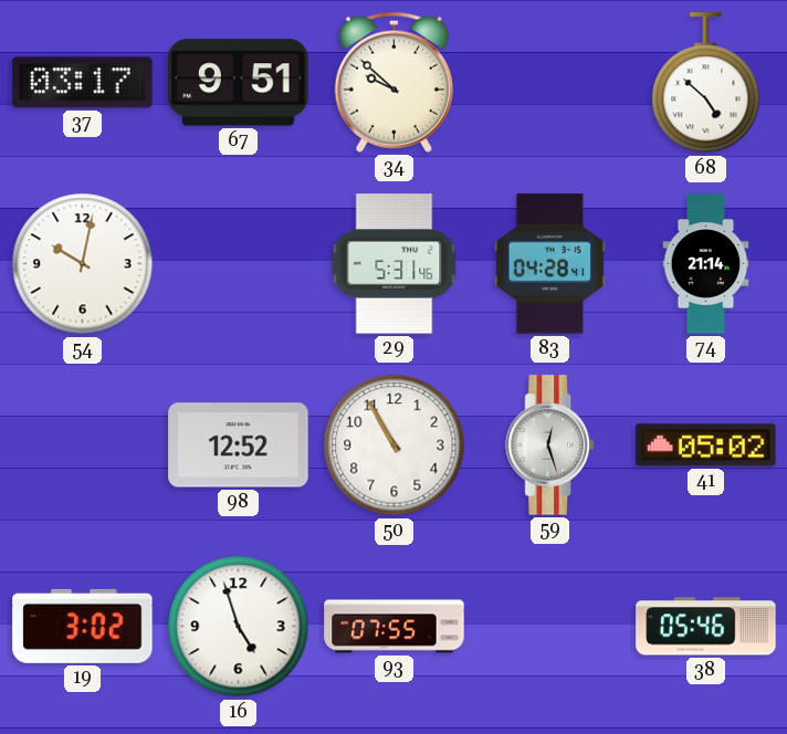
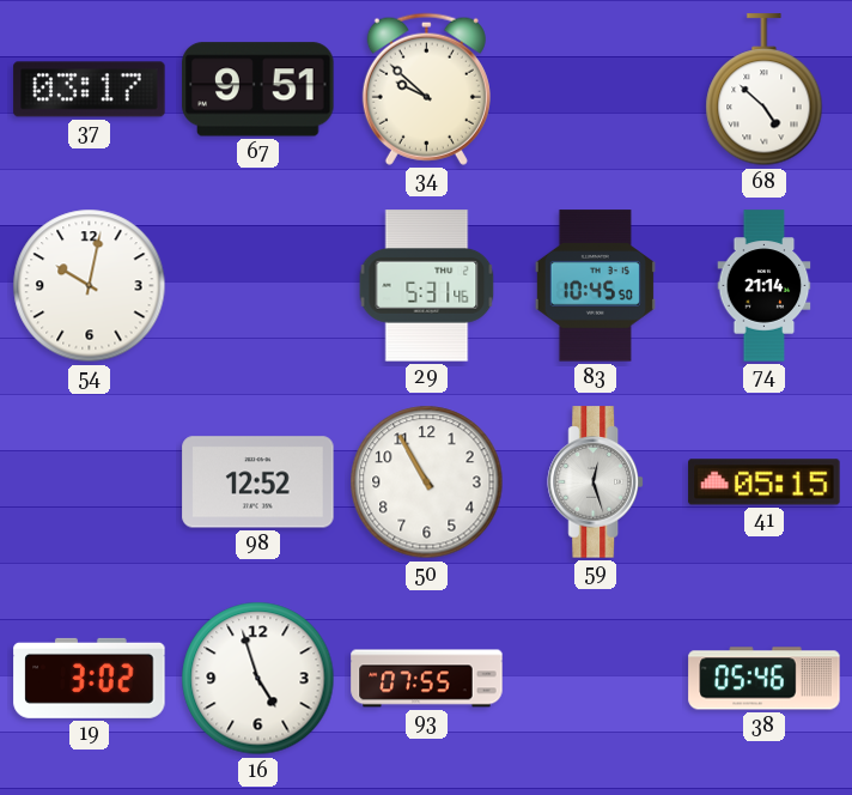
83: 04:28 -> 10:45
41: 05:02 -> 05:15
